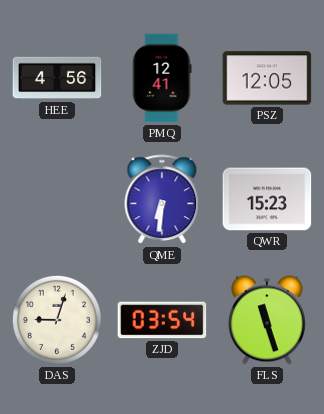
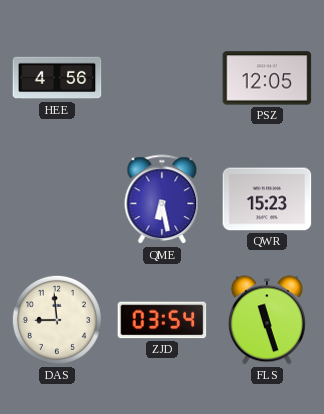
PMQ: 12:41 -> none
QME: 6:31 -> 6:28
DAS: 9:03 -> 8:59
